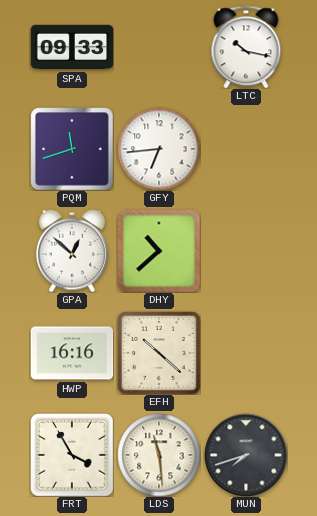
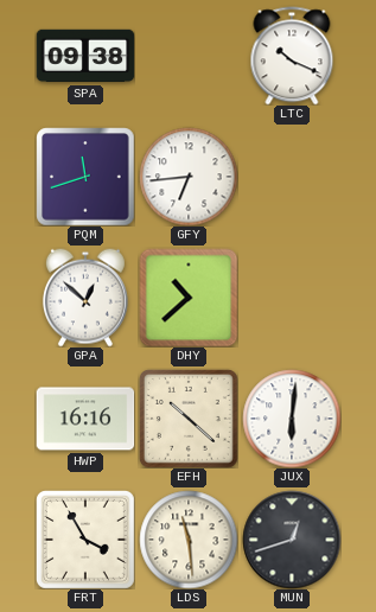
SPA: 09:33 -> 09:38
LTC: 10:17 -> 10:19
JUX: none -> 6:01
MUN: 7:42 -> 12:42
